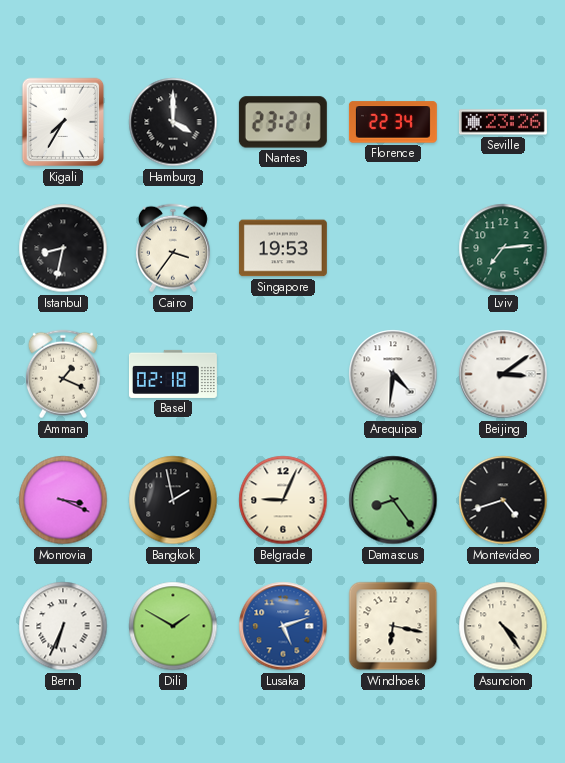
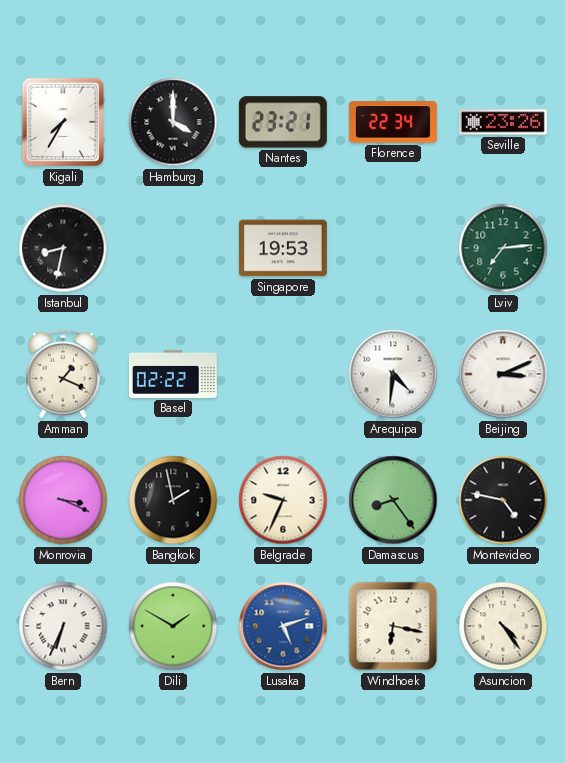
Cairo: 3:36 -> none
Basel: 02:18 -> 02:22
Beijing: 3:09 -> 3:11
Belgrade: 9:04 -> 9:34
Montevideo: 4:42 -> 4:47
